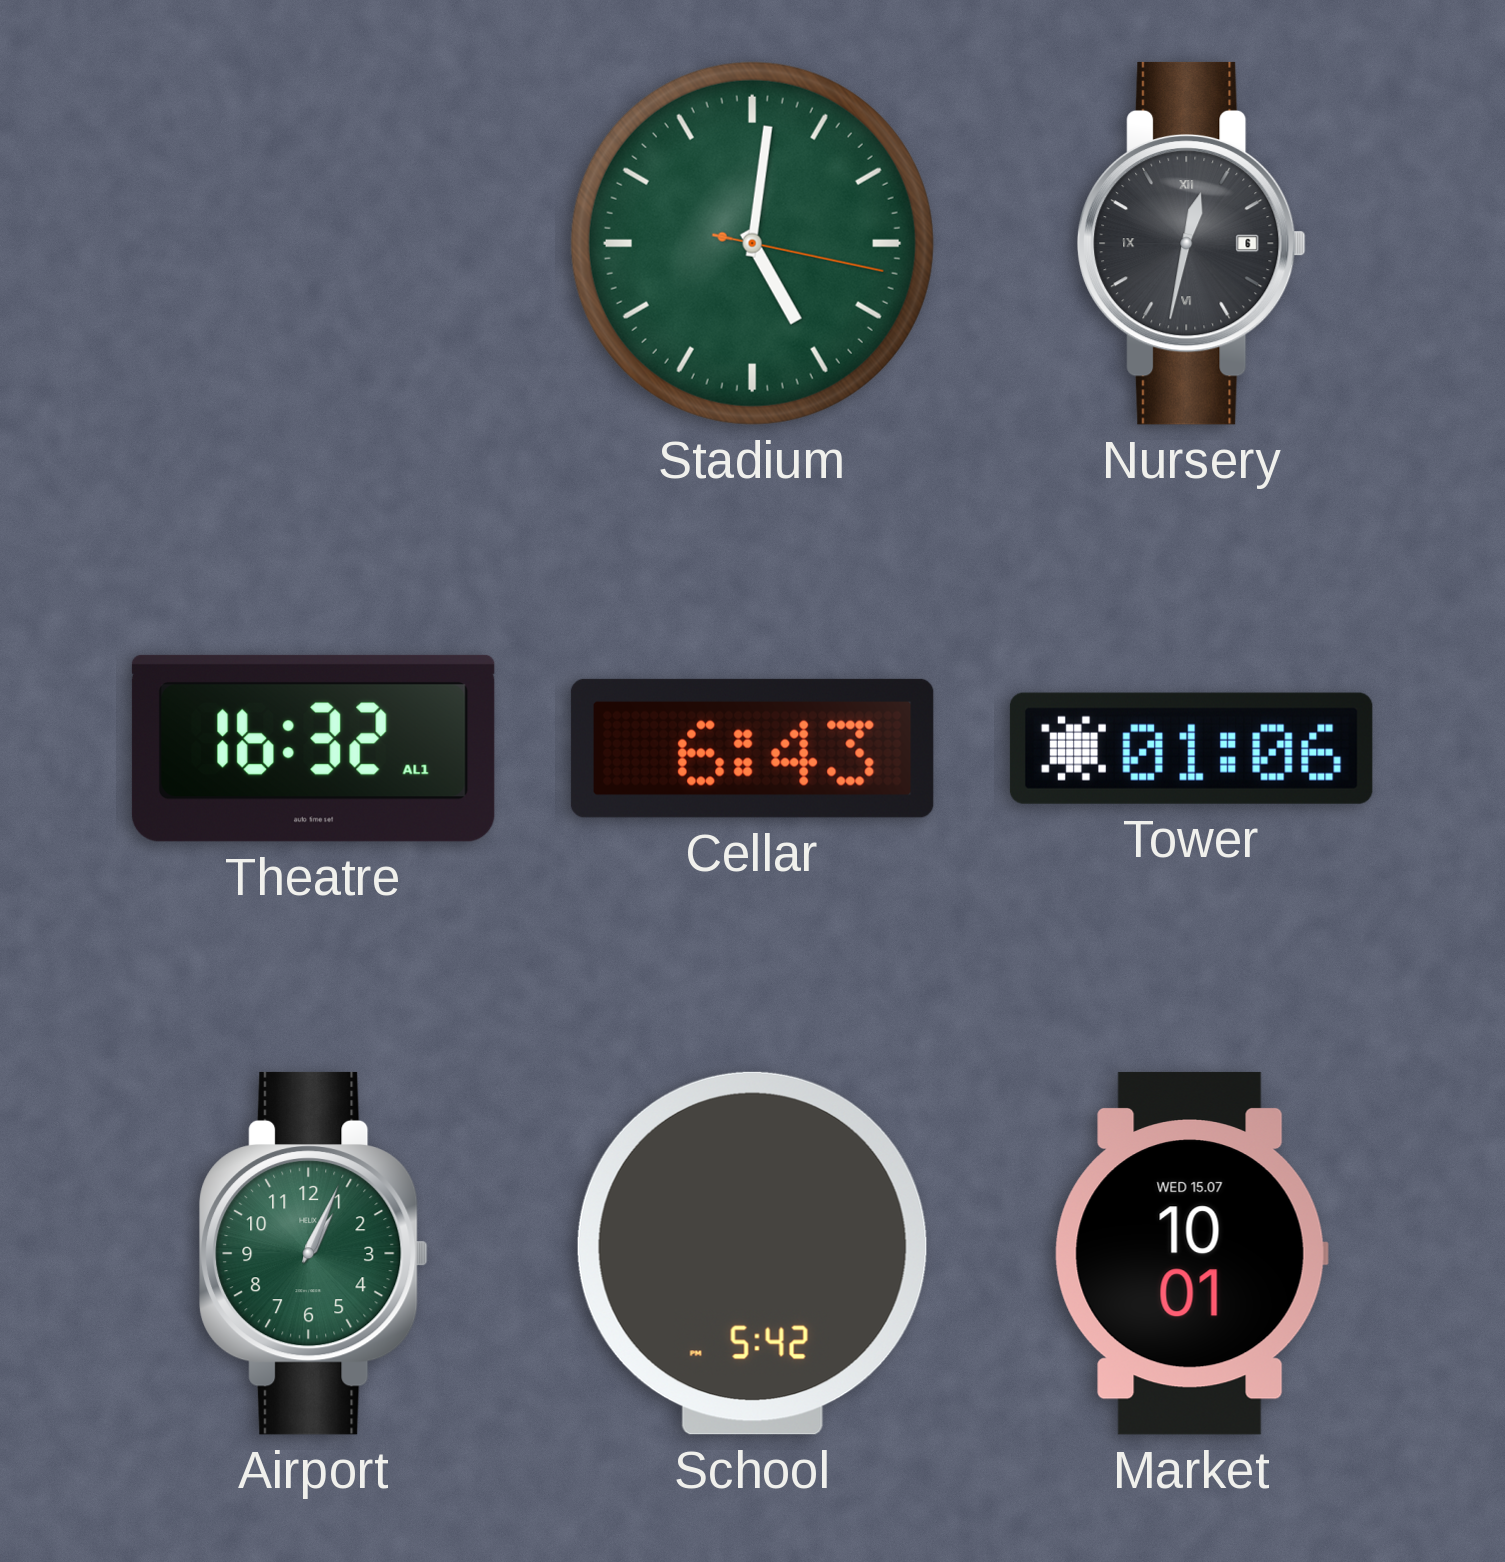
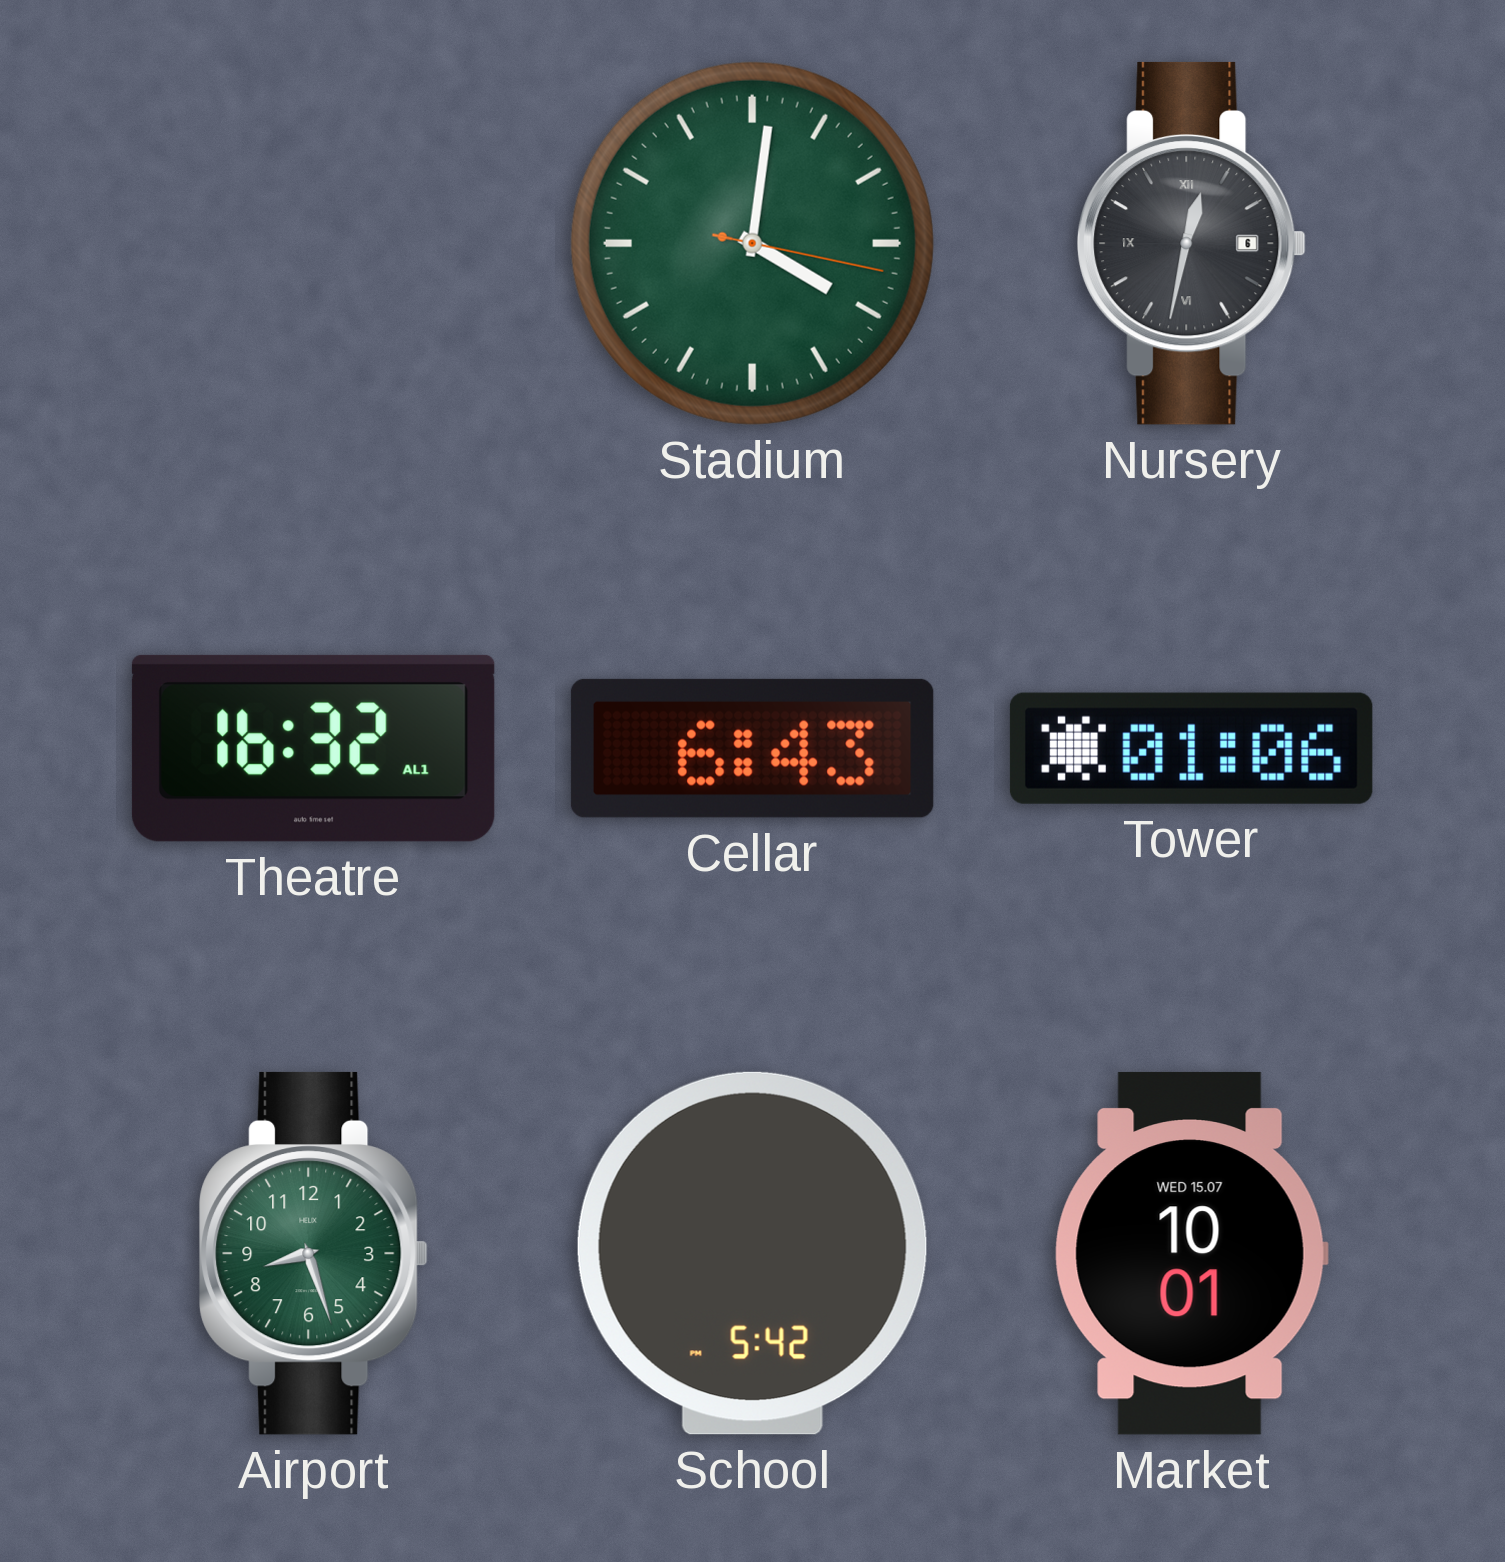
Stadium: 5:01 -> 4:01
Airport: 1:04 -> 8:27
